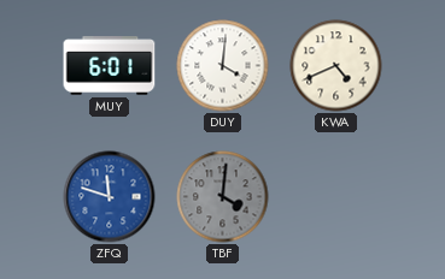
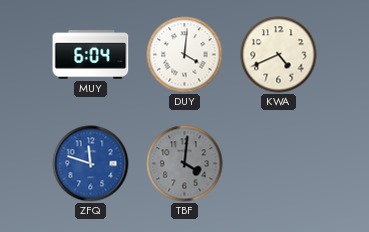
MUY: 6:01 -> 6:04
